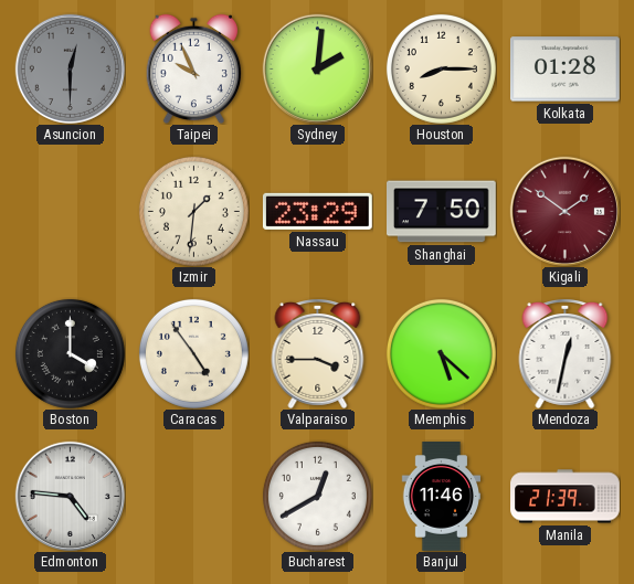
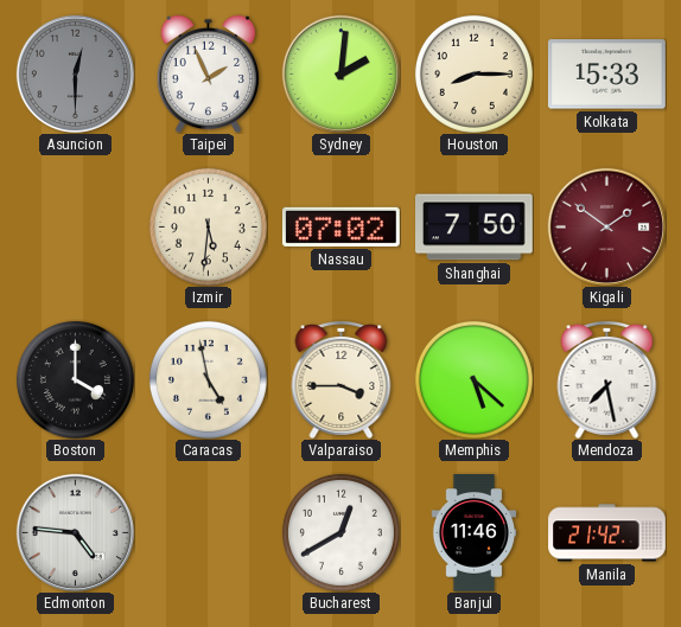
Taipei: 9:56 -> 1:56
Kolkata: 01:28 -> 15:33
Izmir: 1:31 -> 5:31
Nassau: 23:29 -> 07:02
Caracas: 4:54 -> 4:58
Mendoza: 12:32 -> 7:28
Manila: 21:39 -> 21:42
